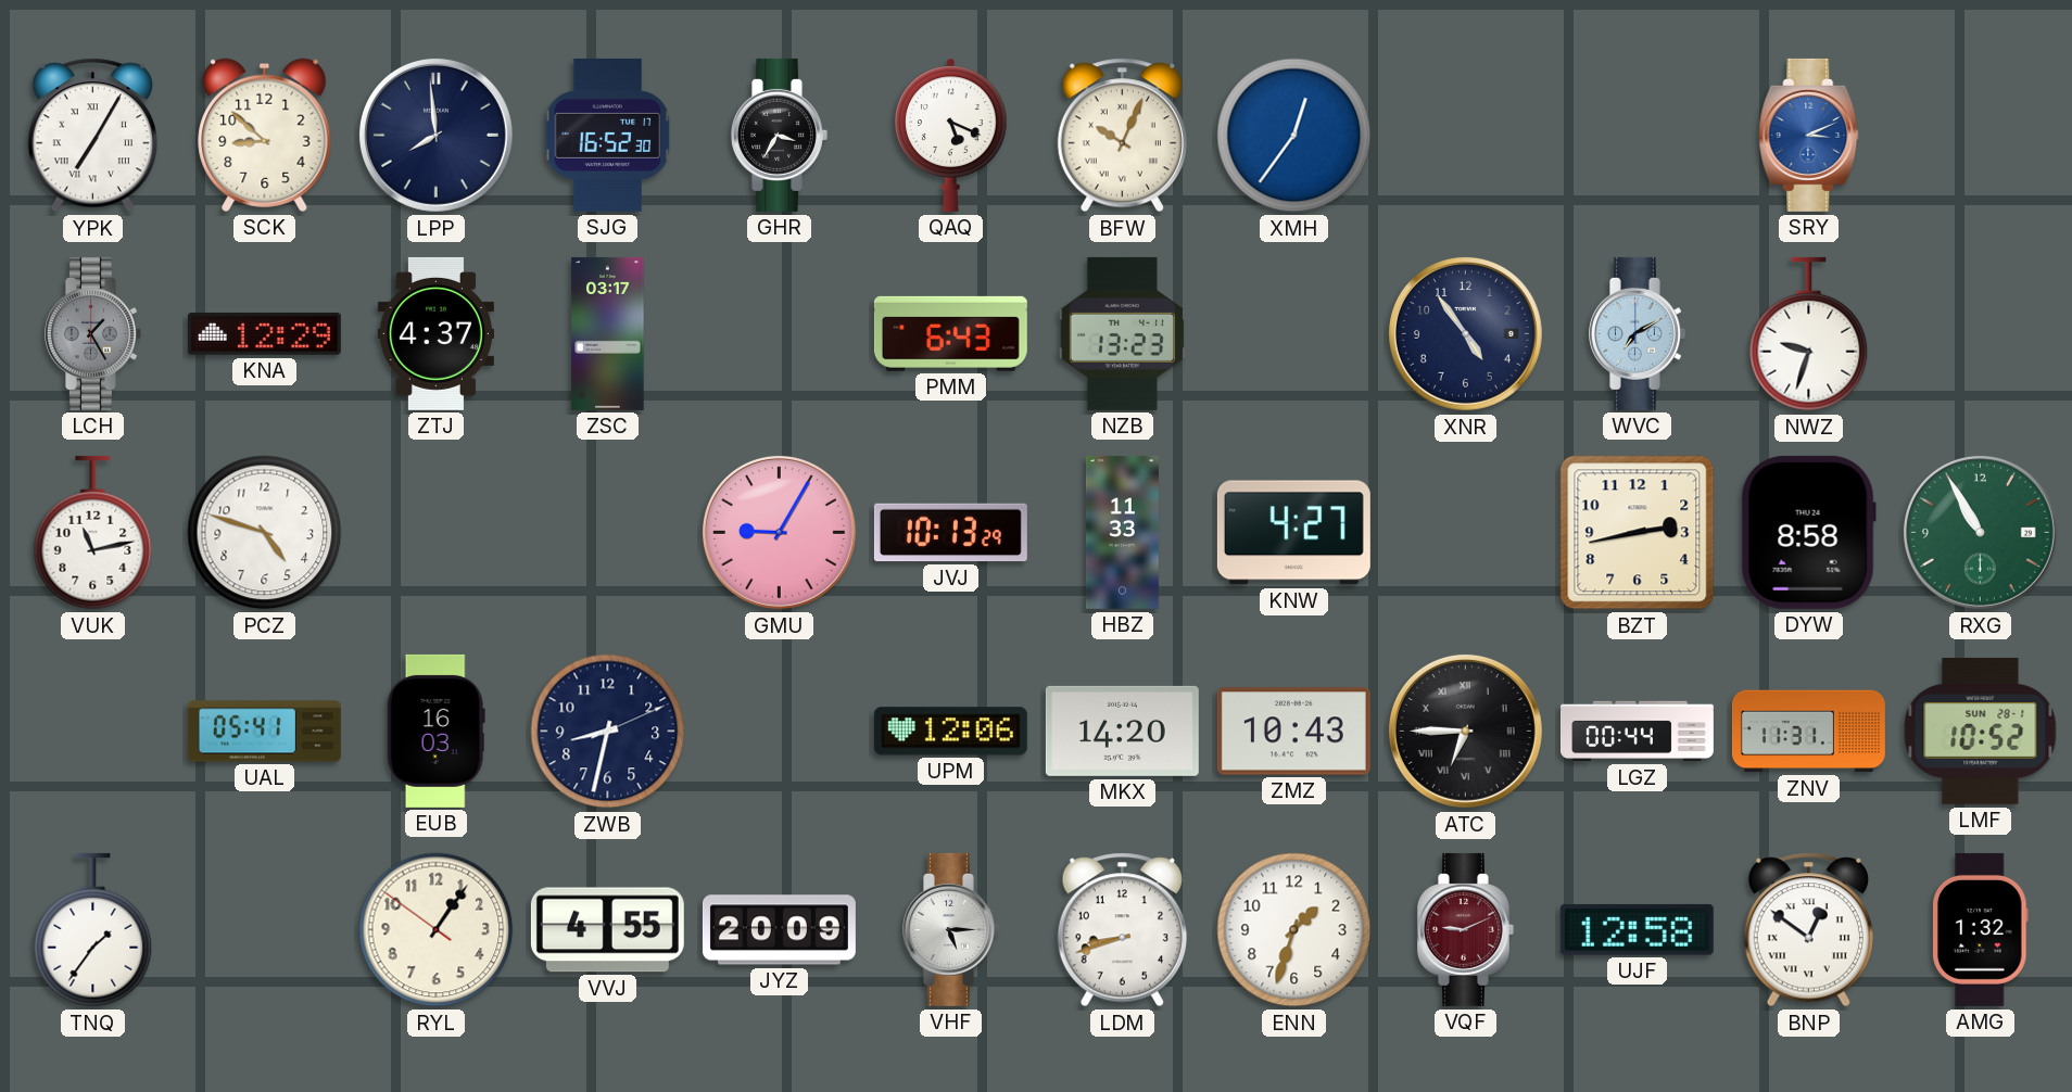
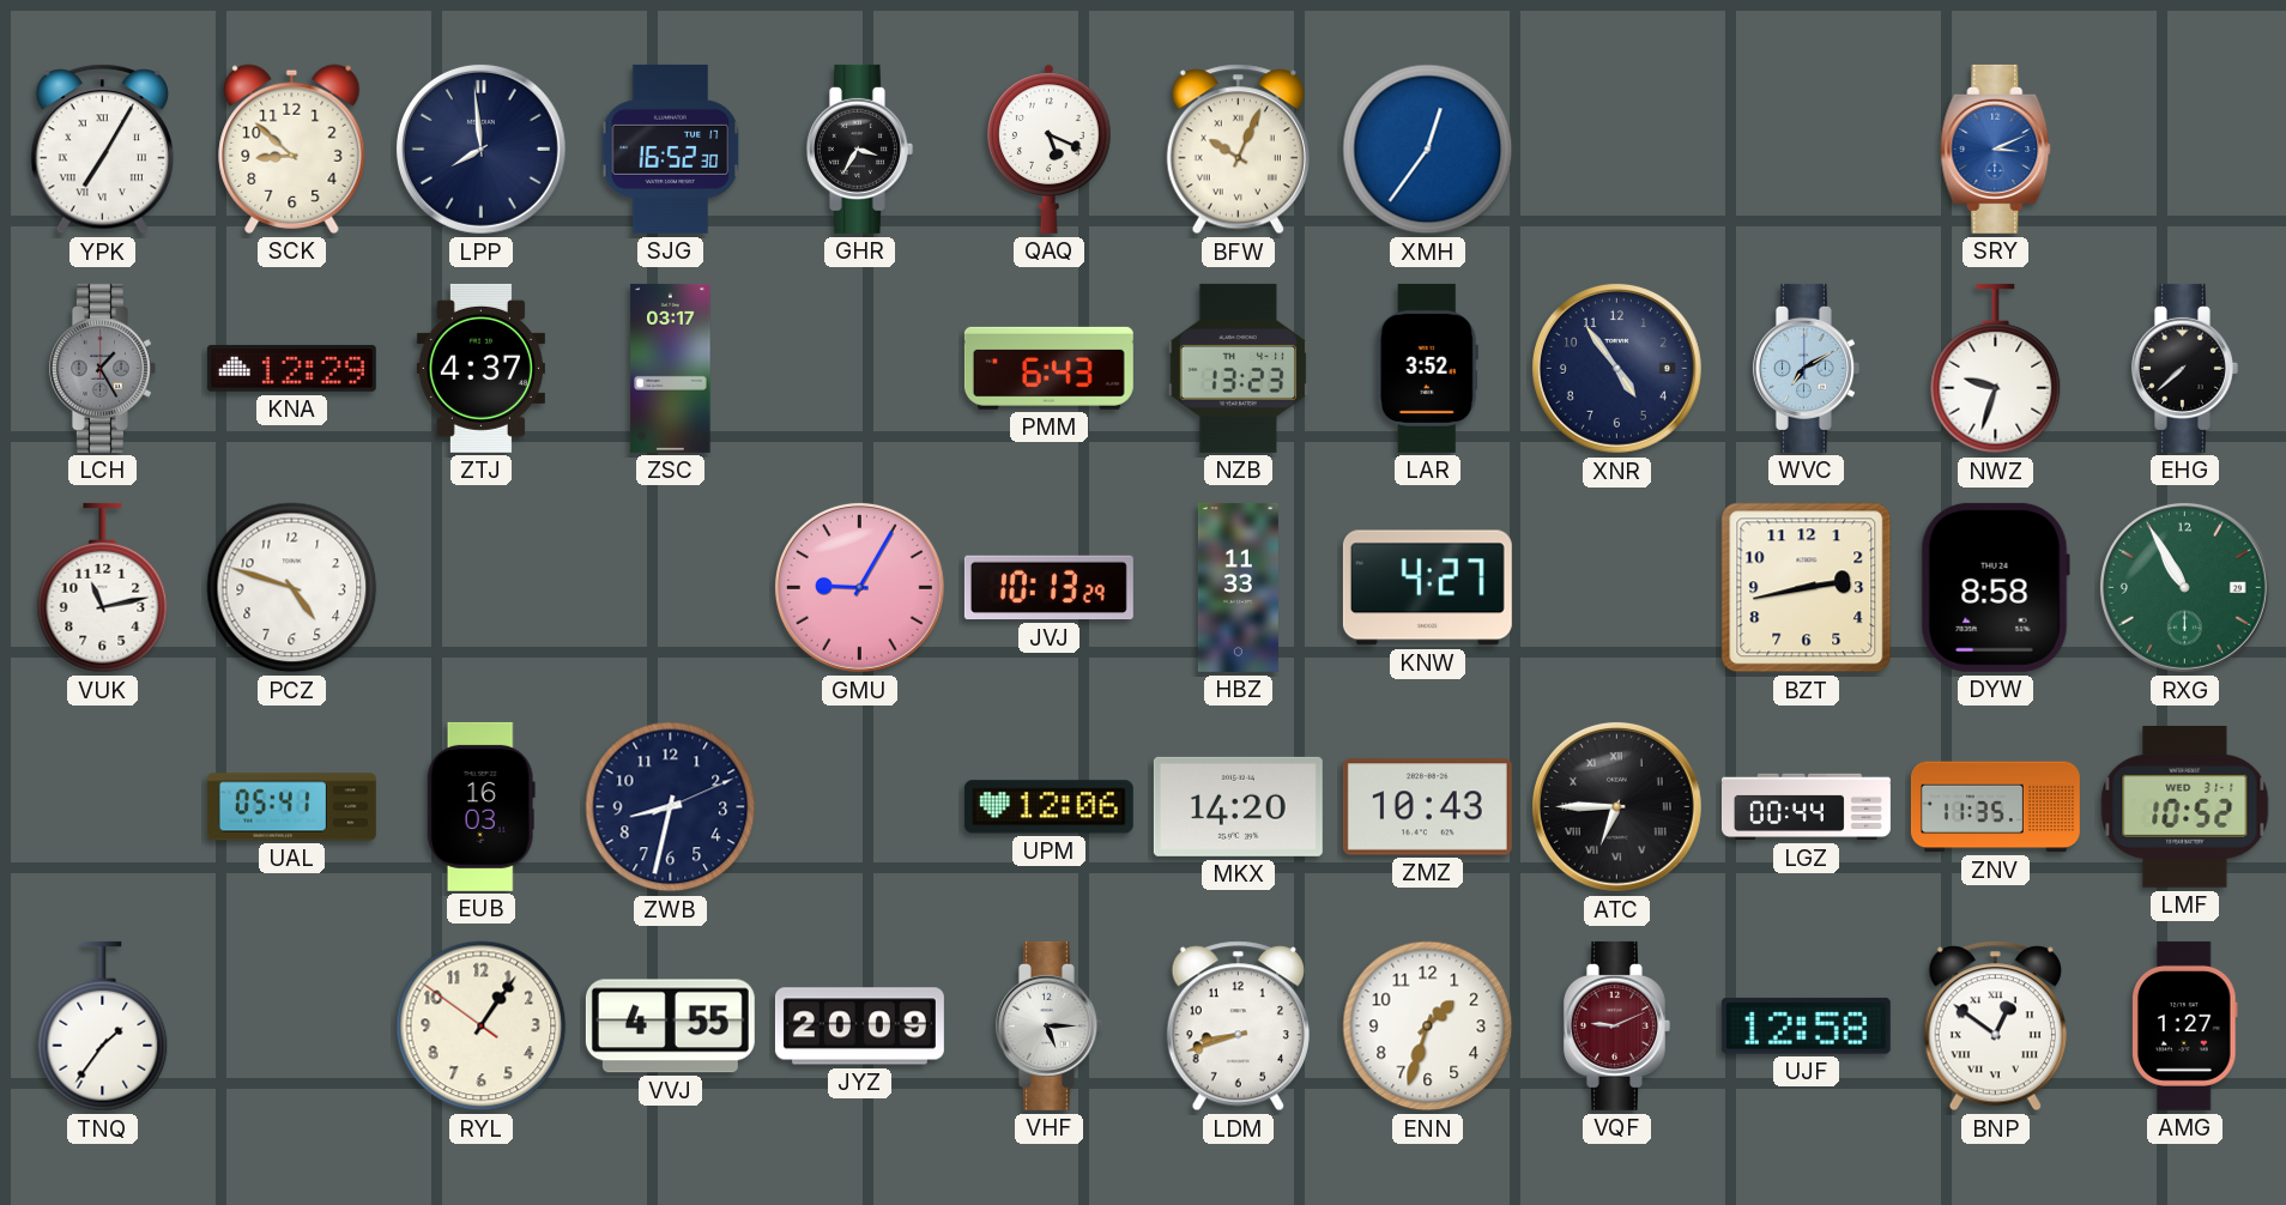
LAR: none -> 3:52
EHG: none -> 7:38
ZNV: 11:31 -> 11:35
LMF date: SUN 28-1 -> WED 31-1
AMG: 1:32 -> 1:27
